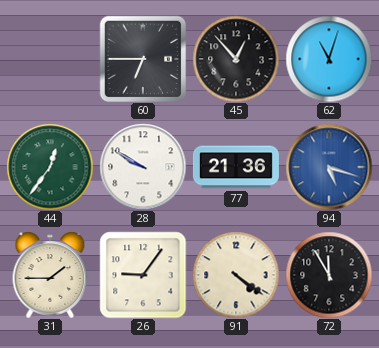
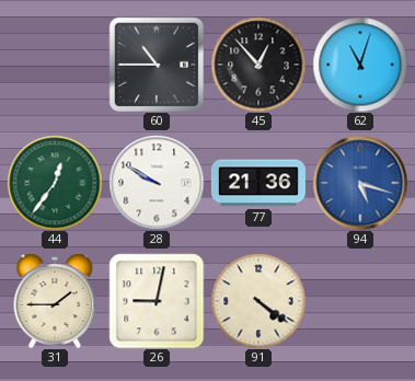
60: 6:45 -> 10:45
26: 9:06 -> 9:02
72: 11:55 -> none
